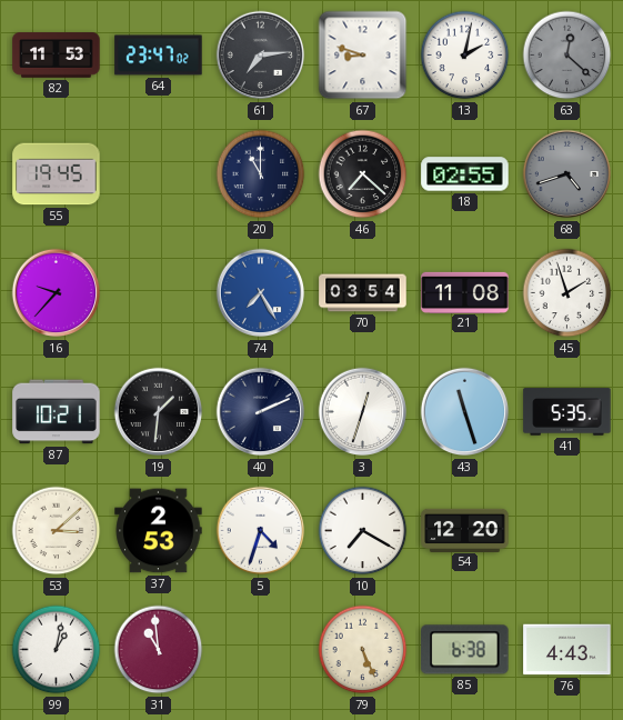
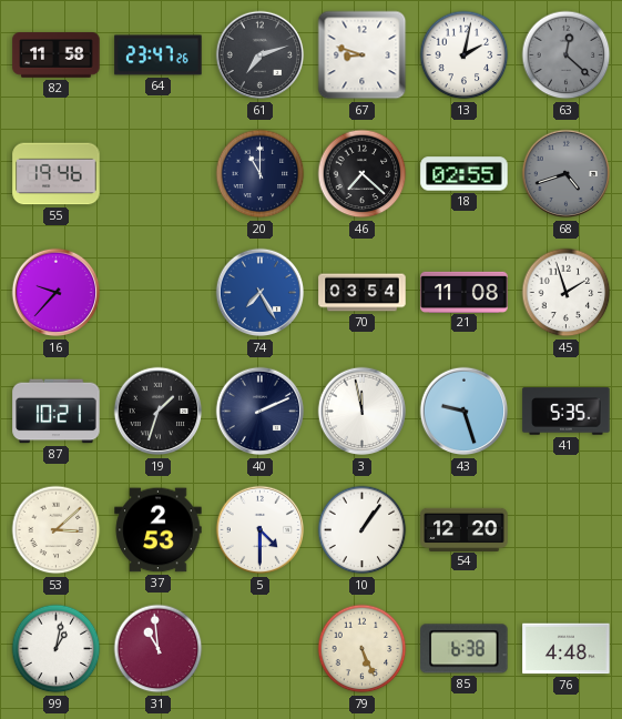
82: 11:53 -> 11:58
64: 23:47:02 -> 23:47:26
61: 7:14 -> 7:12
55: 19:45 -> 19:46
19: 1:31 -> 1:33
3: 12:33 -> 11:58
43: 11:27 -> 9:27
5: 4:33 -> 4:30
10: 7:20 -> 1:06
76: 4:43 -> 4:48
